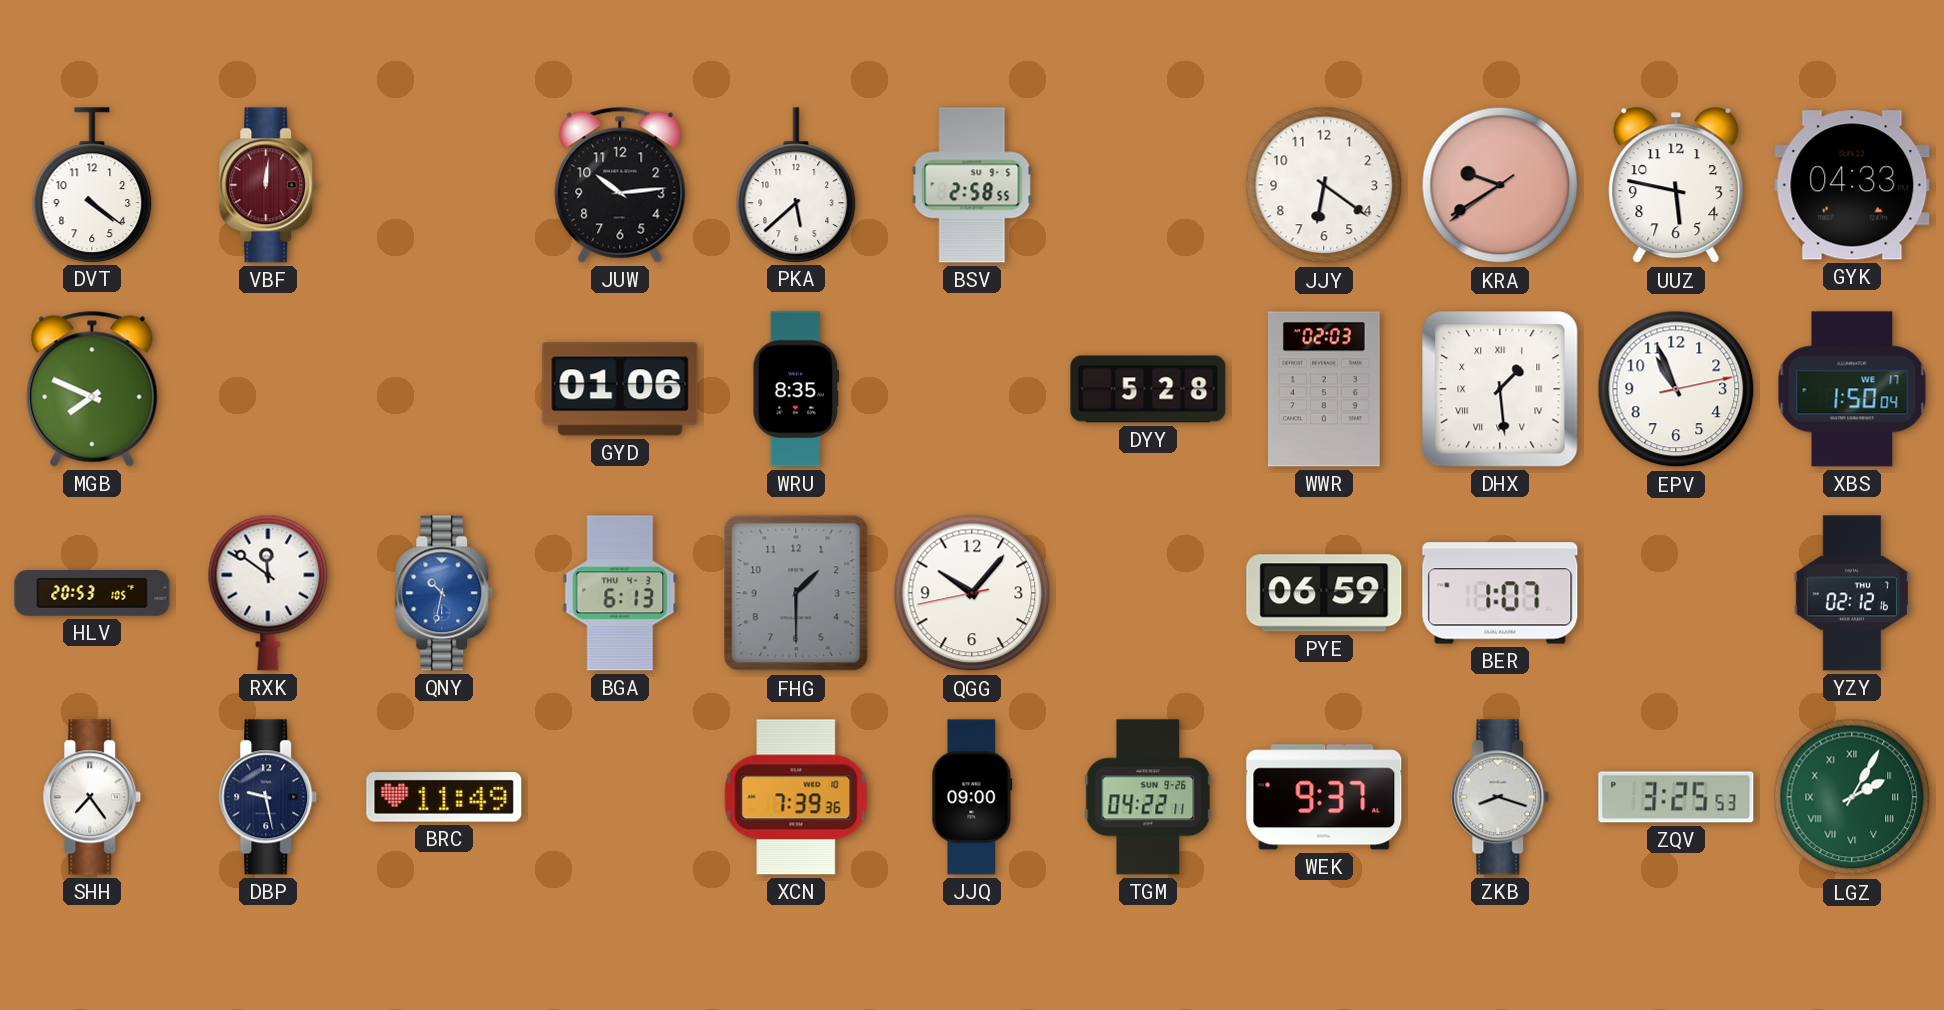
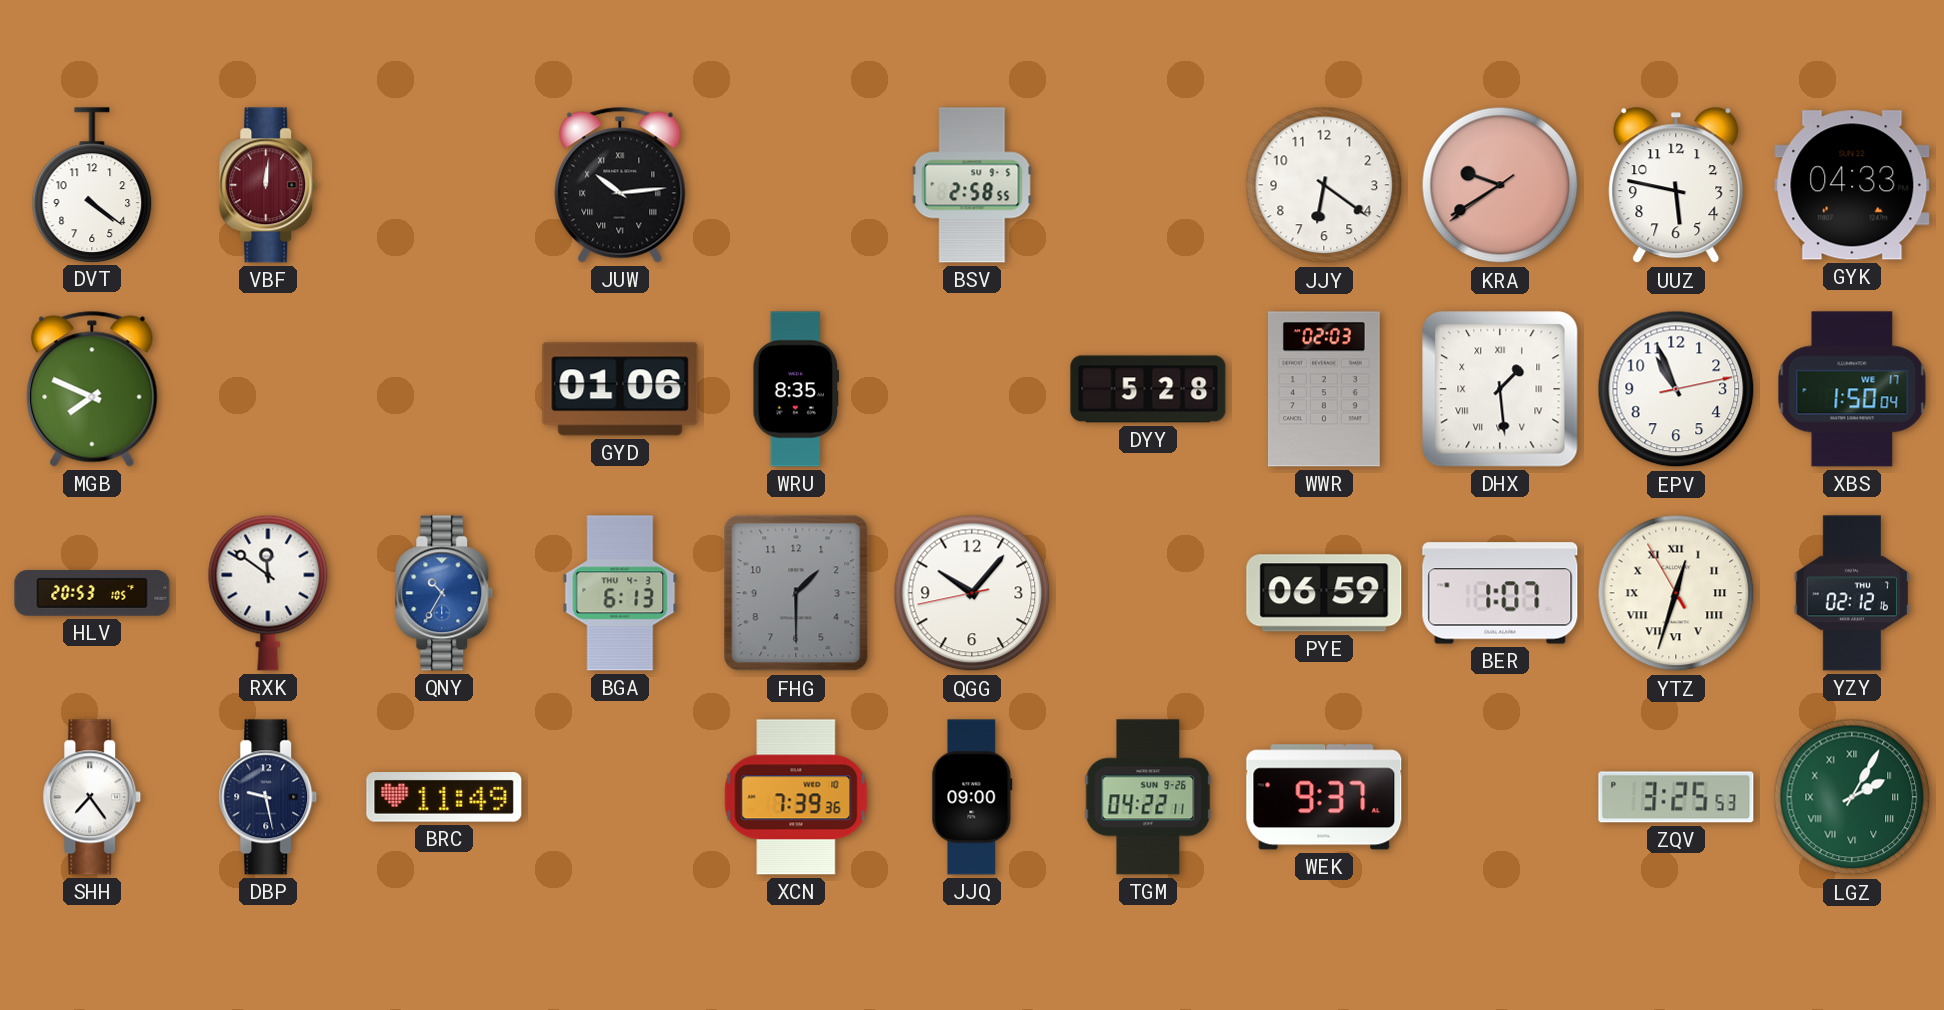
JUW numerals: Arabic -> Roman
PKA: 5:38 -> none
QNY: 10:32 -> 10:35
YTZ: none -> 12:32
ZKB: 8:18 -> none
